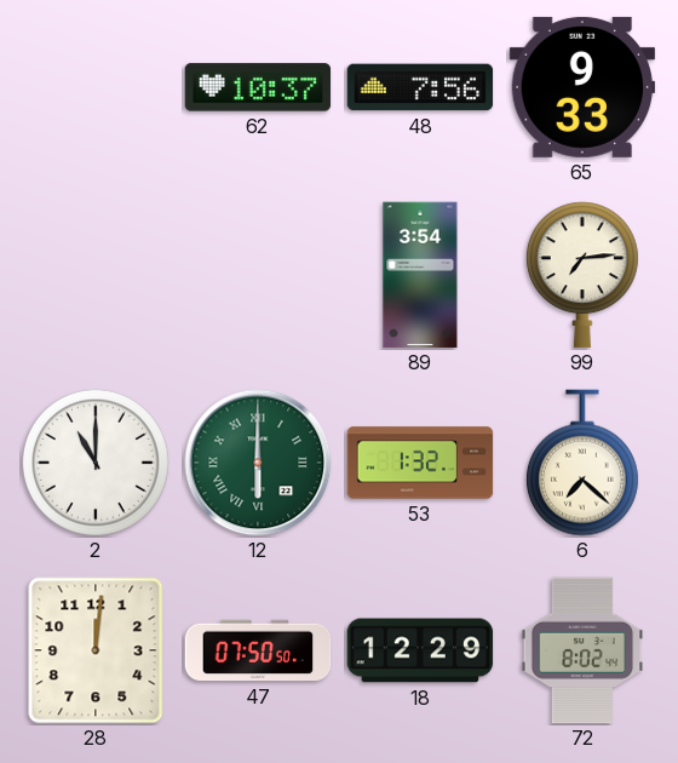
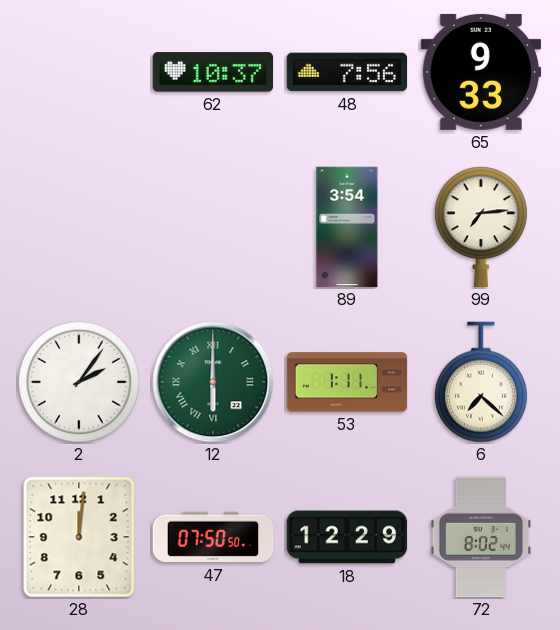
2: 11:00 -> 2:06
53: 1:32 -> 1:11
